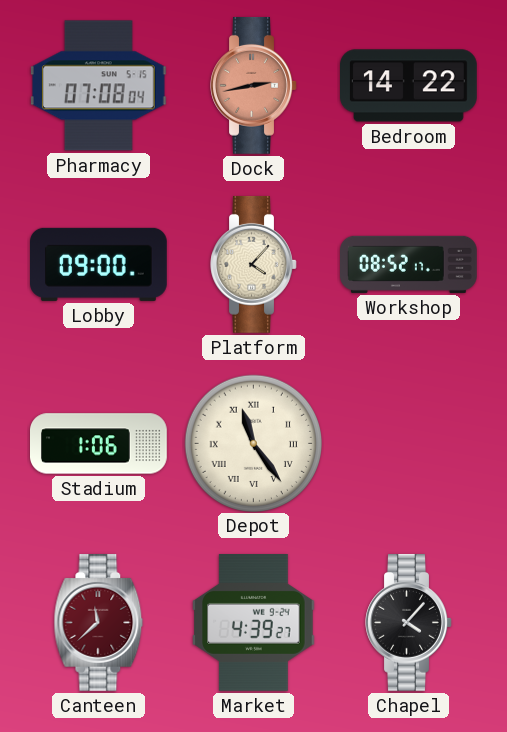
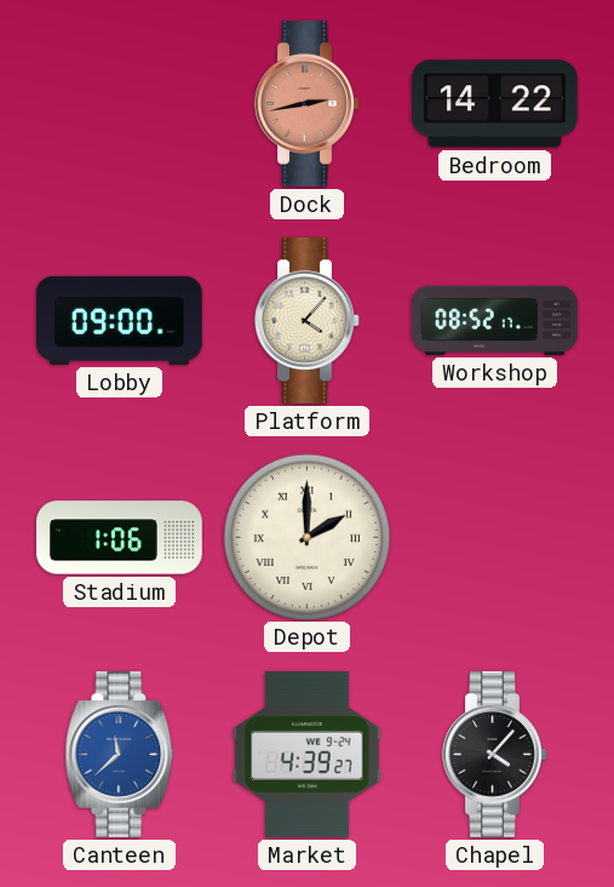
Pharmacy: 07:08 -> none
Depot: 11:24 -> 2:00
Canteen dial: burgundy -> blue
